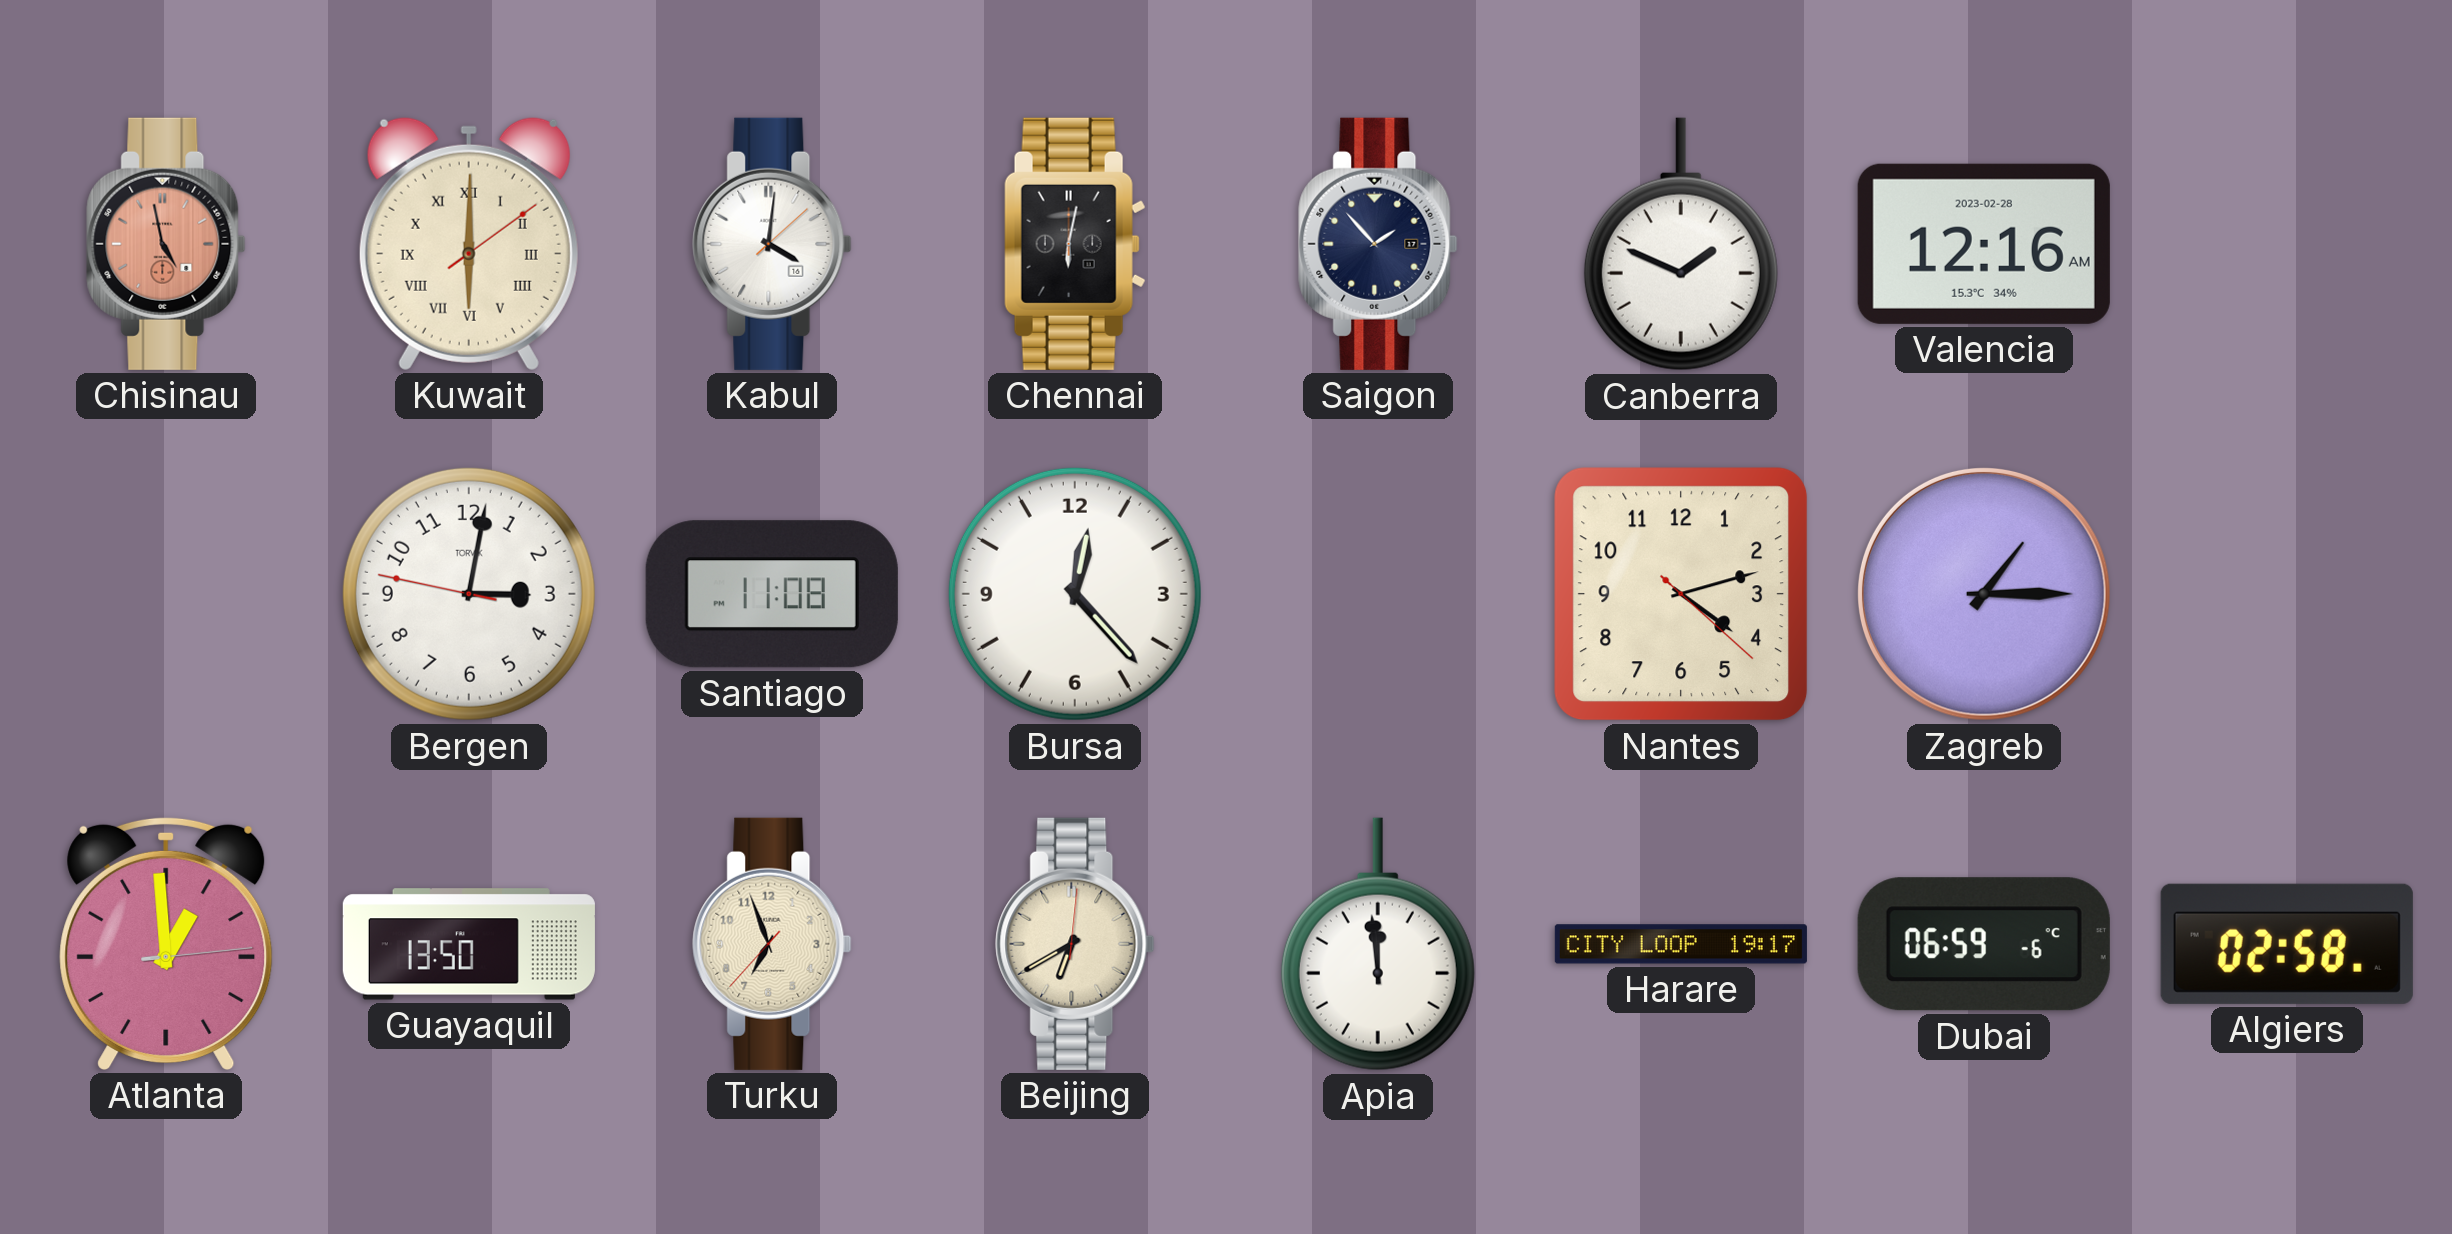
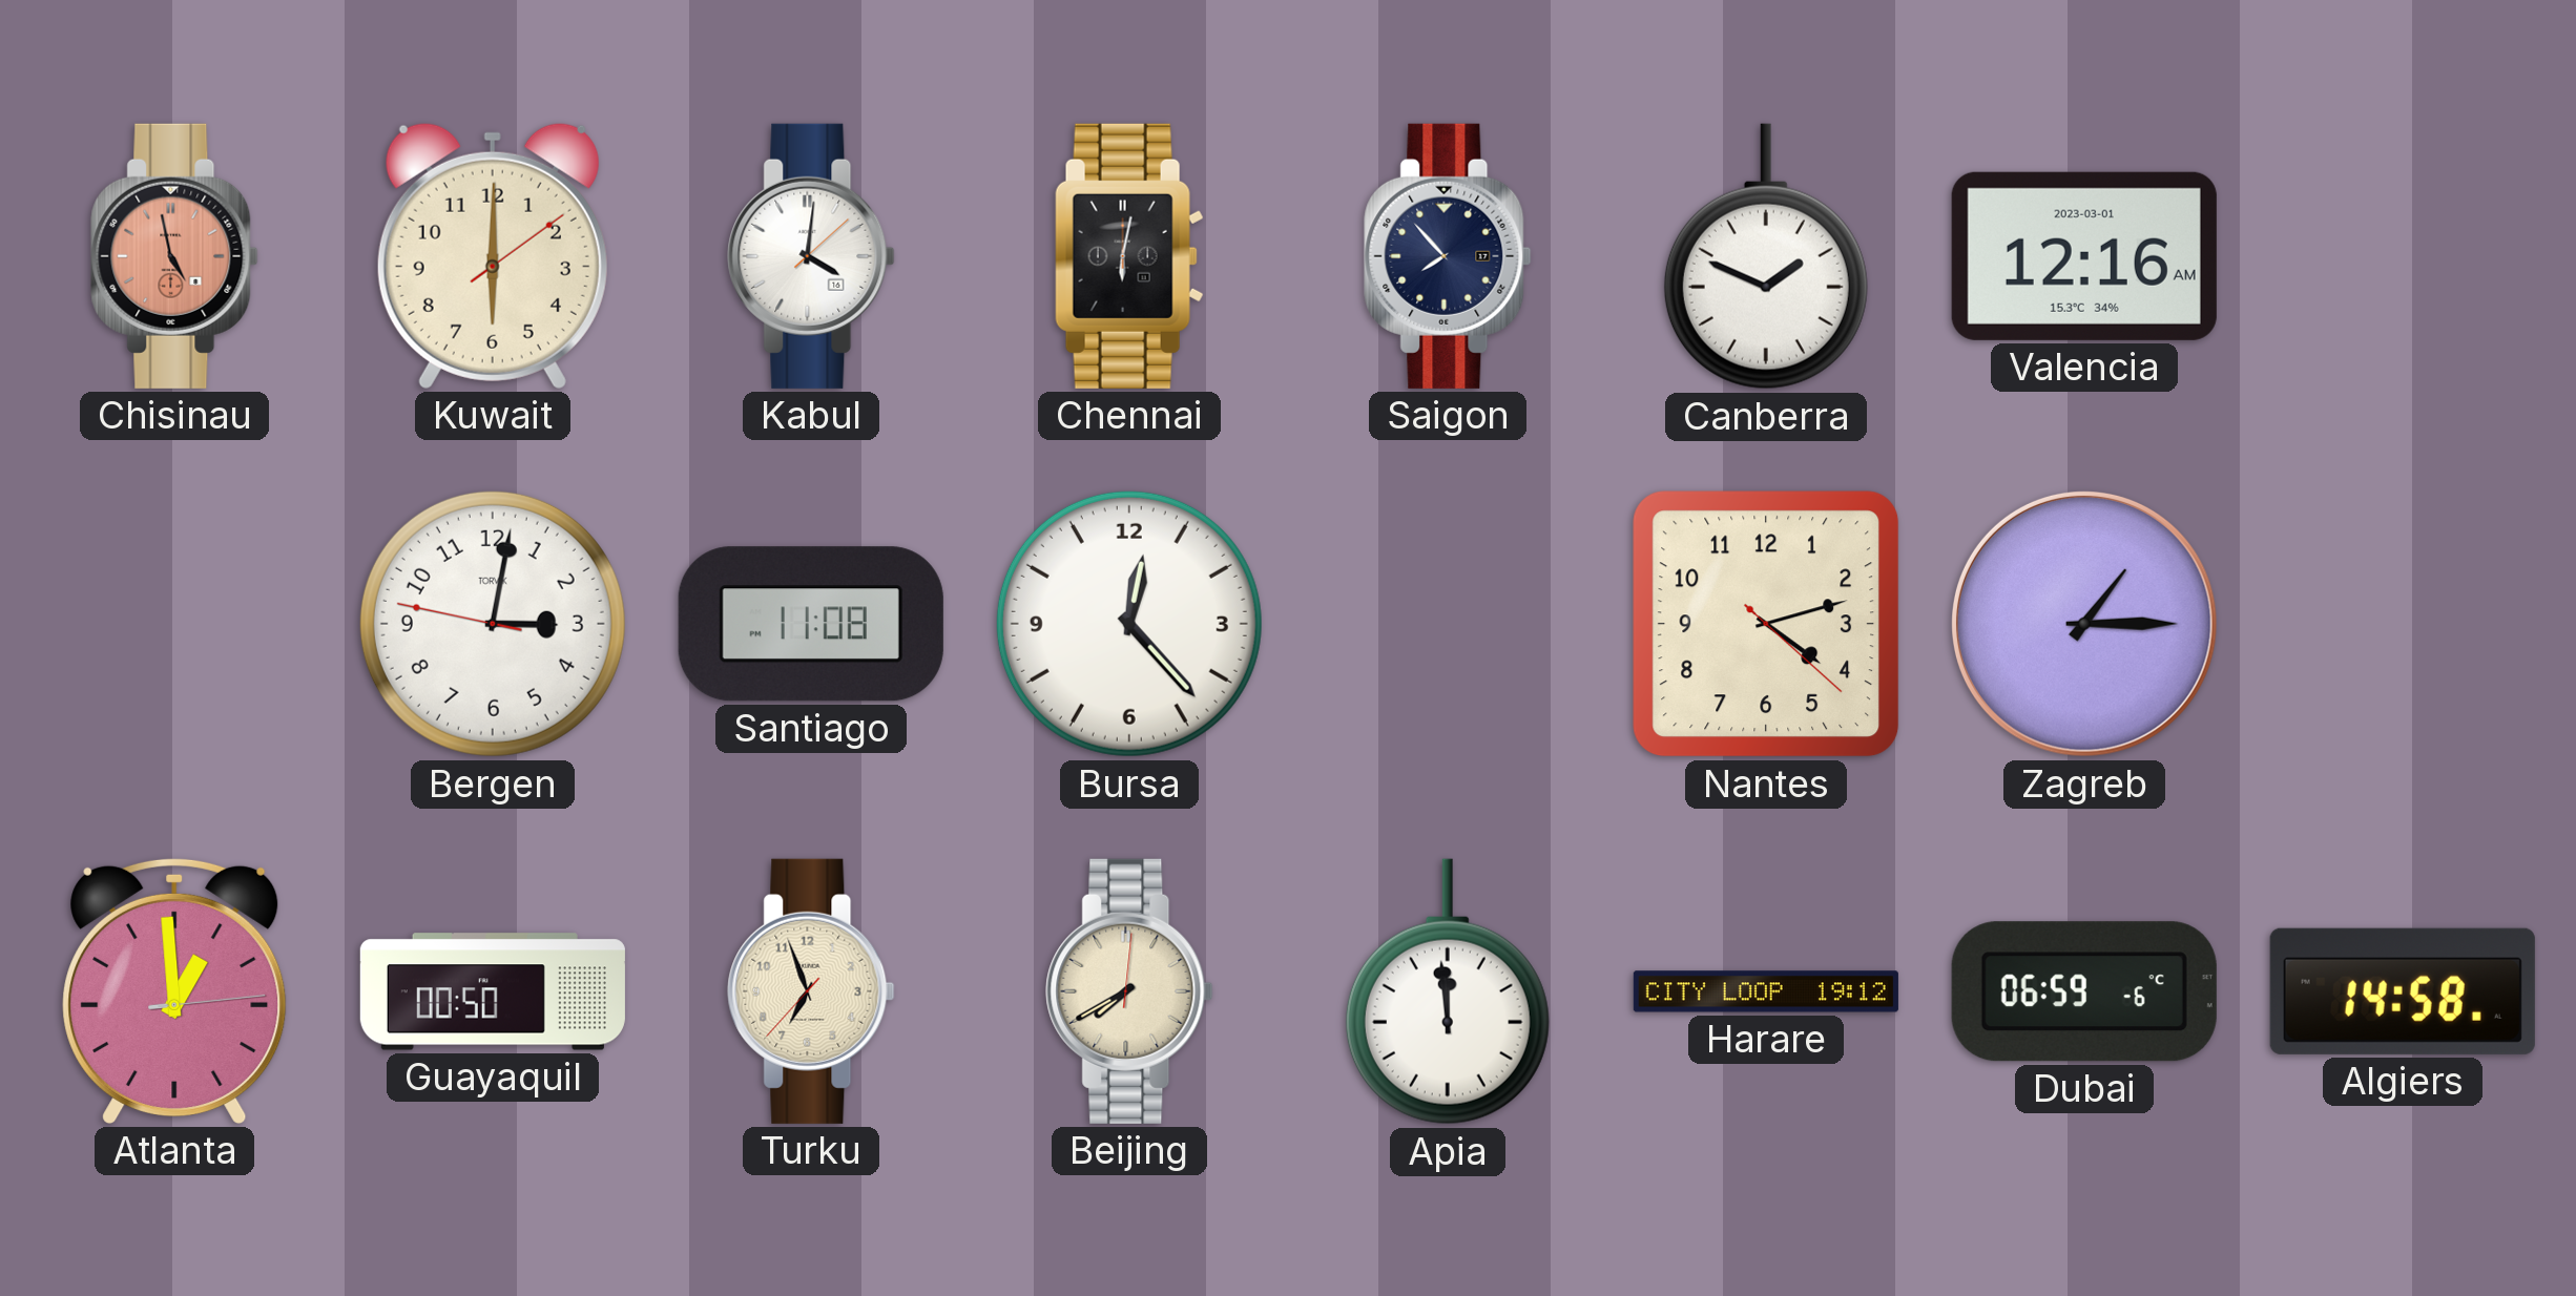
Kuwait numerals: Roman -> Arabic
Saigon: 1:53 -> 7:53
Valencia date: 2023-02-28 -> 2023-03-01
Guayaquil: 13:50 -> 00:50
Beijing: 6:40 -> 7:40
Harare: 19:17 -> 19:12
Algiers: 02:58 -> 14:58
